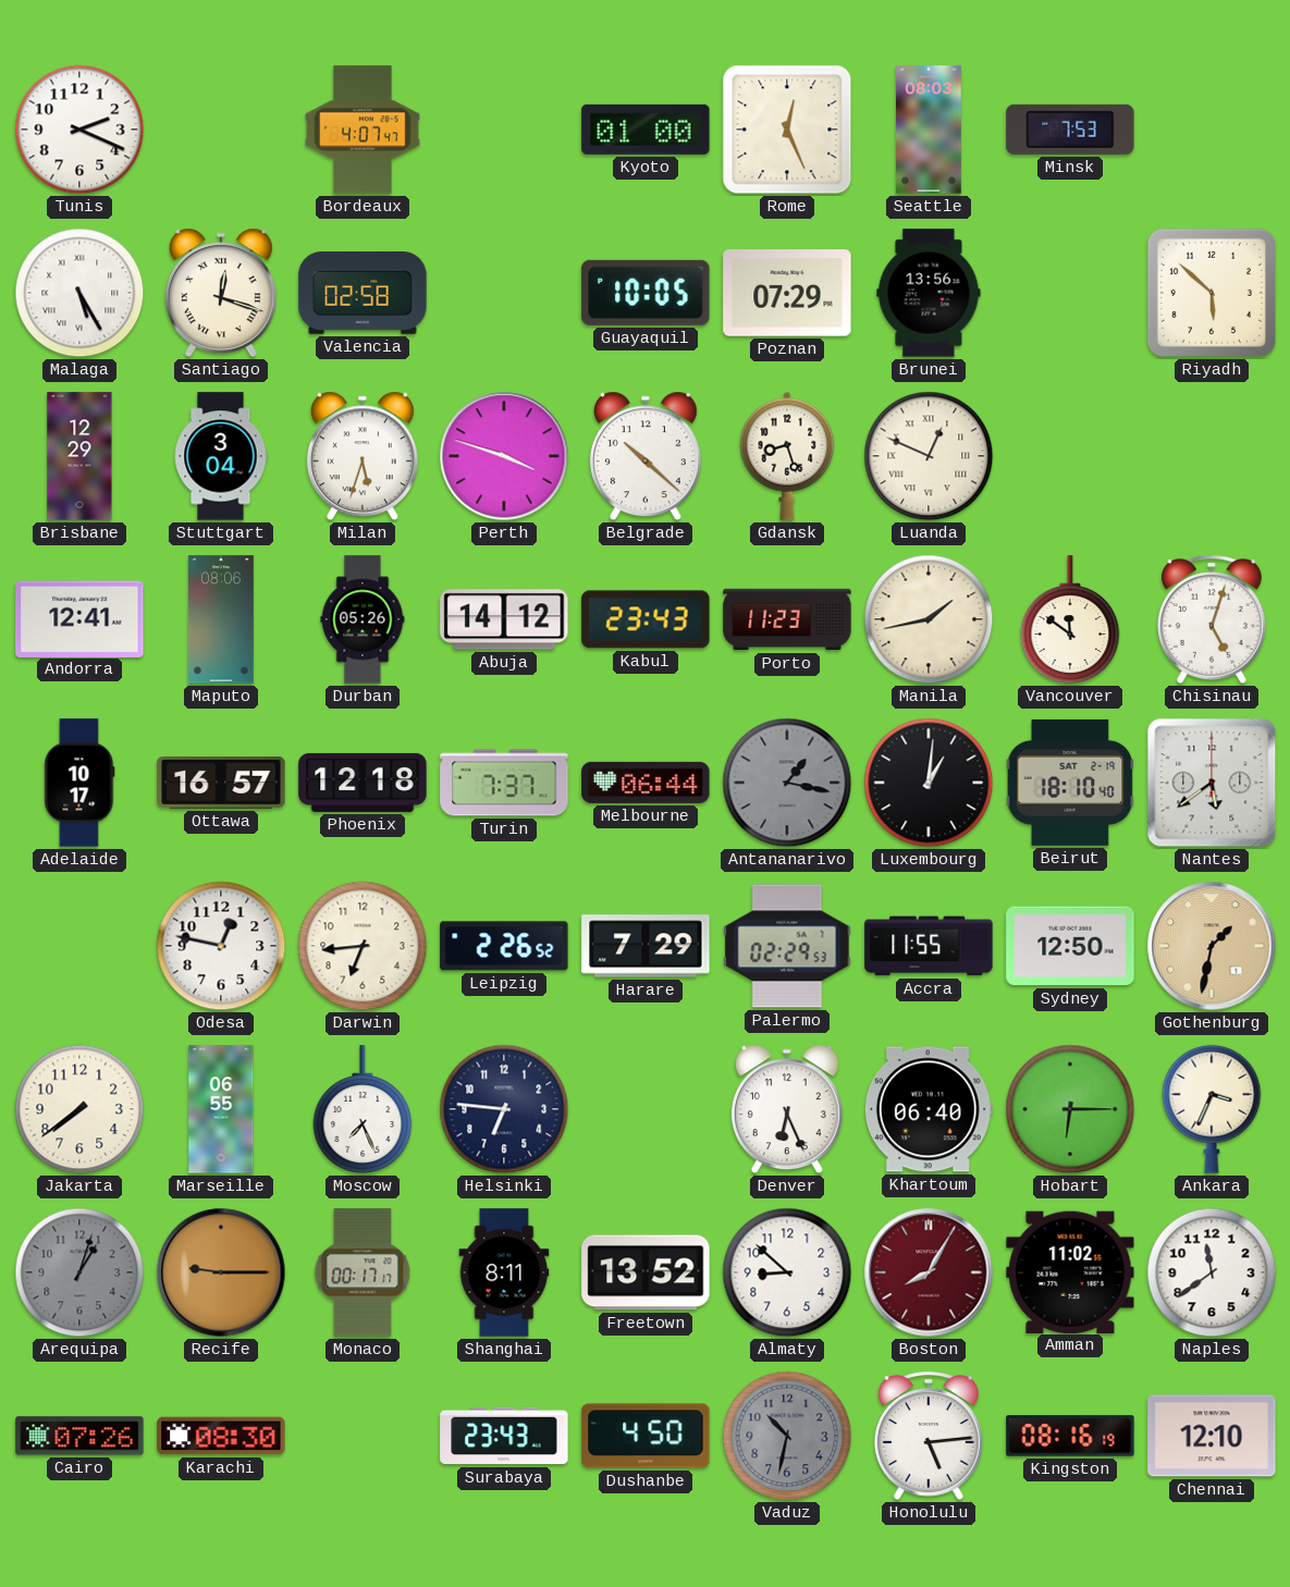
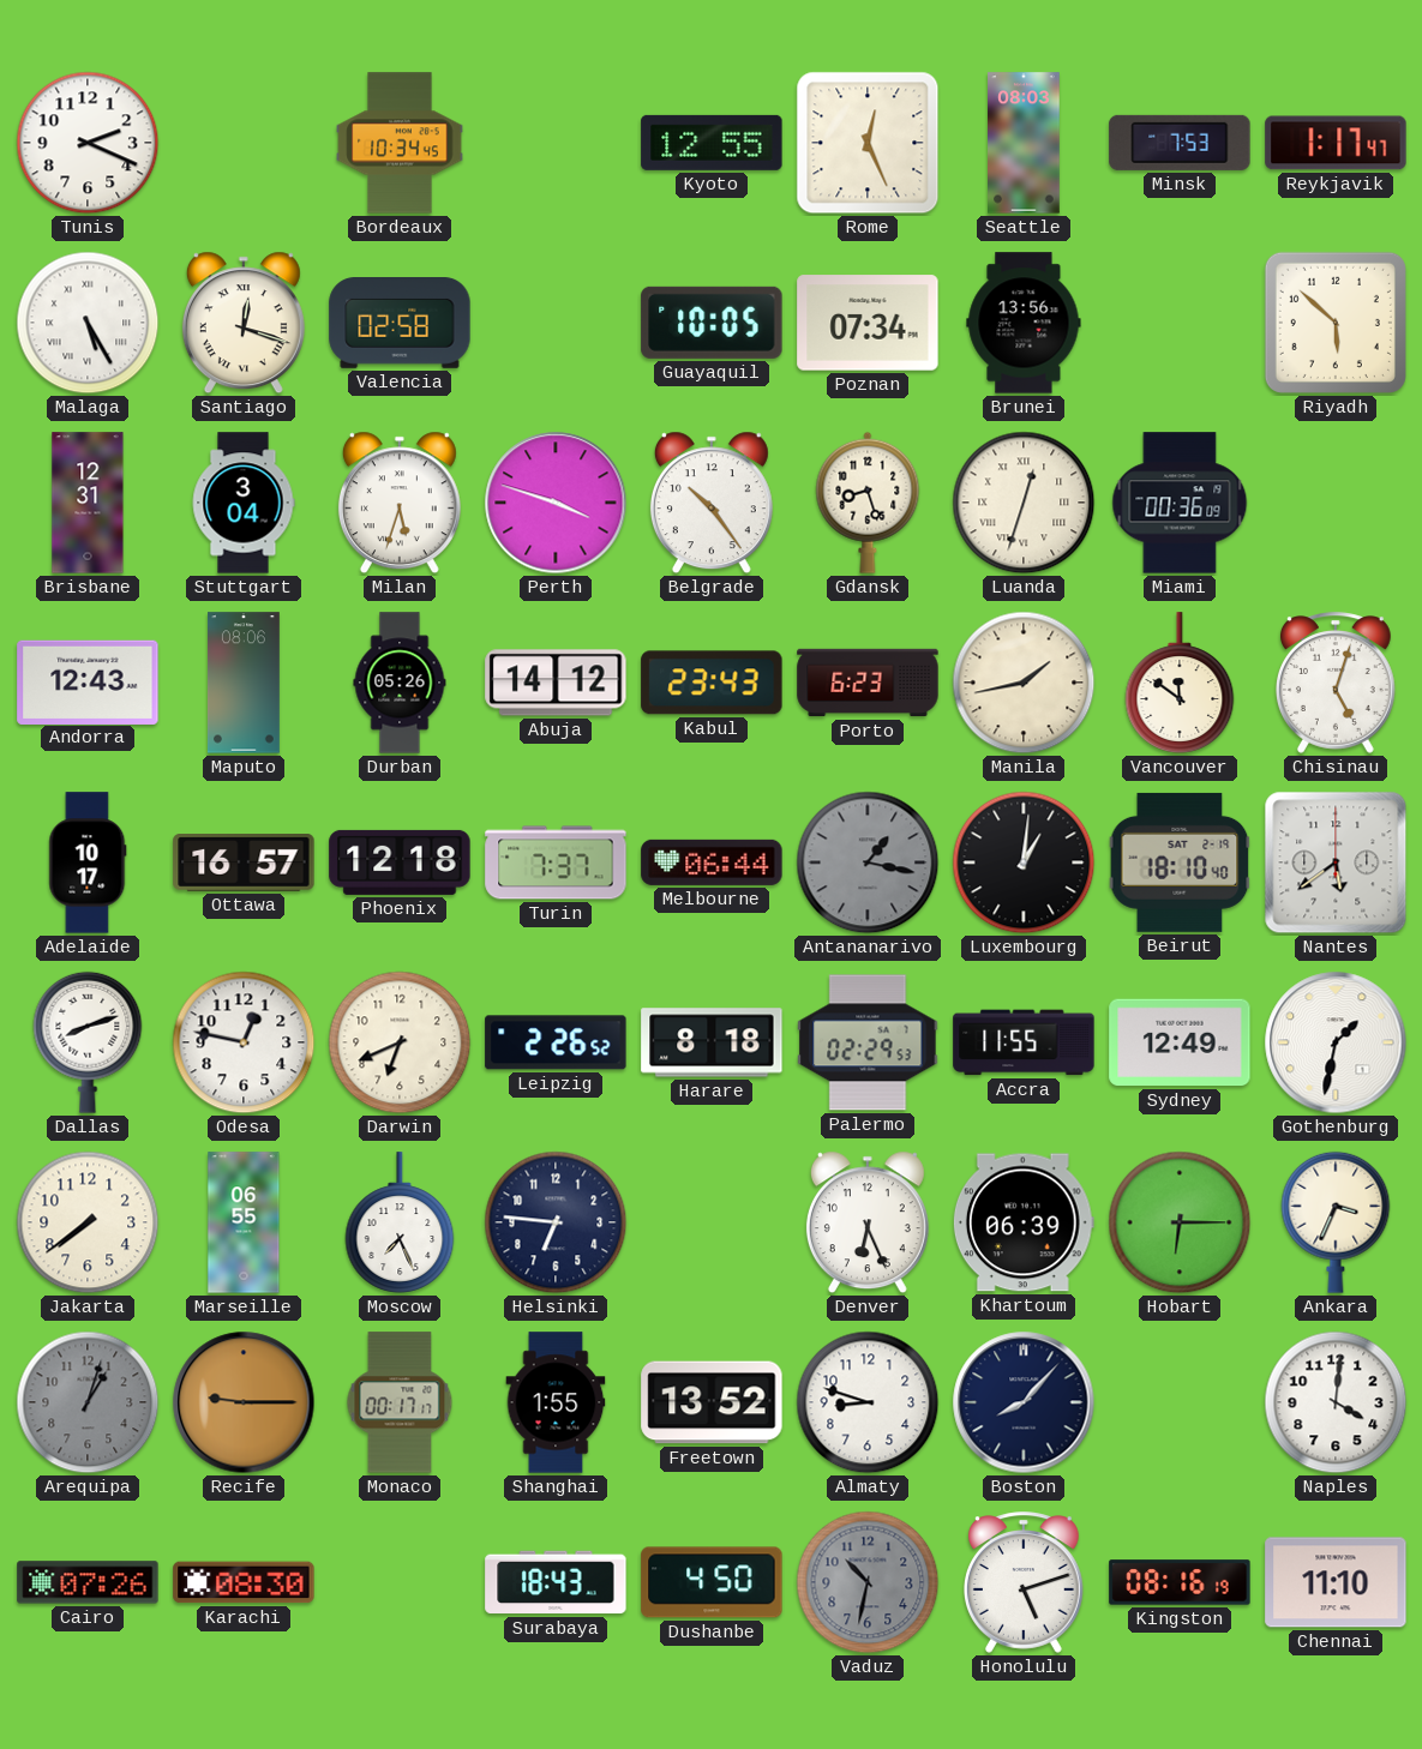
Bordeaux: 4:07 -> 10:34
Kyoto: 01:00 -> 12:55
Reykjavik: none -> 1:17
Poznan: 07:29 -> 07:34
Brisbane: 12:29 -> 12:31
Belgrade: 10:22 -> 10:24
Luanda: 12:49 -> 12:33
Miami: none -> 00:36
Andorra: 12:41 -> 12:43
Porto: 11:23 -> 6:23
Dallas: none -> 8:12
Darwin: 6:44 -> 6:41
Harare: 7:29 -> 8:18
Sydney: 12:50 -> 12:49
Gothenburg dial: champagne -> white
Khartoum: 06:40 -> 06:39
Shanghai: 8:11 -> 1:55
Almaty: 8:52 -> 8:48
Boston: 8:05 -> 8:07
Boston dial: burgundy -> navy
Amman: 11:02 -> none
Naples: 11:39 -> 4:01
Surabaya: 23:43 -> 18:43
Honolulu: 5:14 -> 5:12
Chennai: 12:10 -> 11:10
